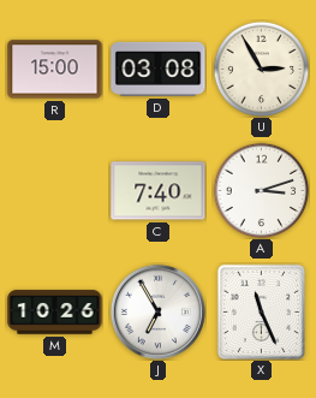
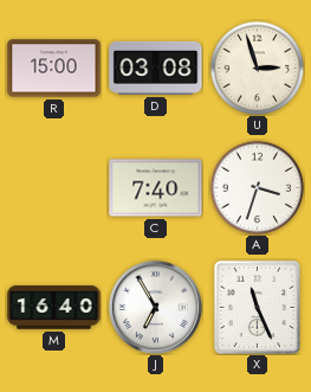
U: 2:55 -> 2:57
A: 3:12 -> 3:33
M: 10:26 -> 16:40
